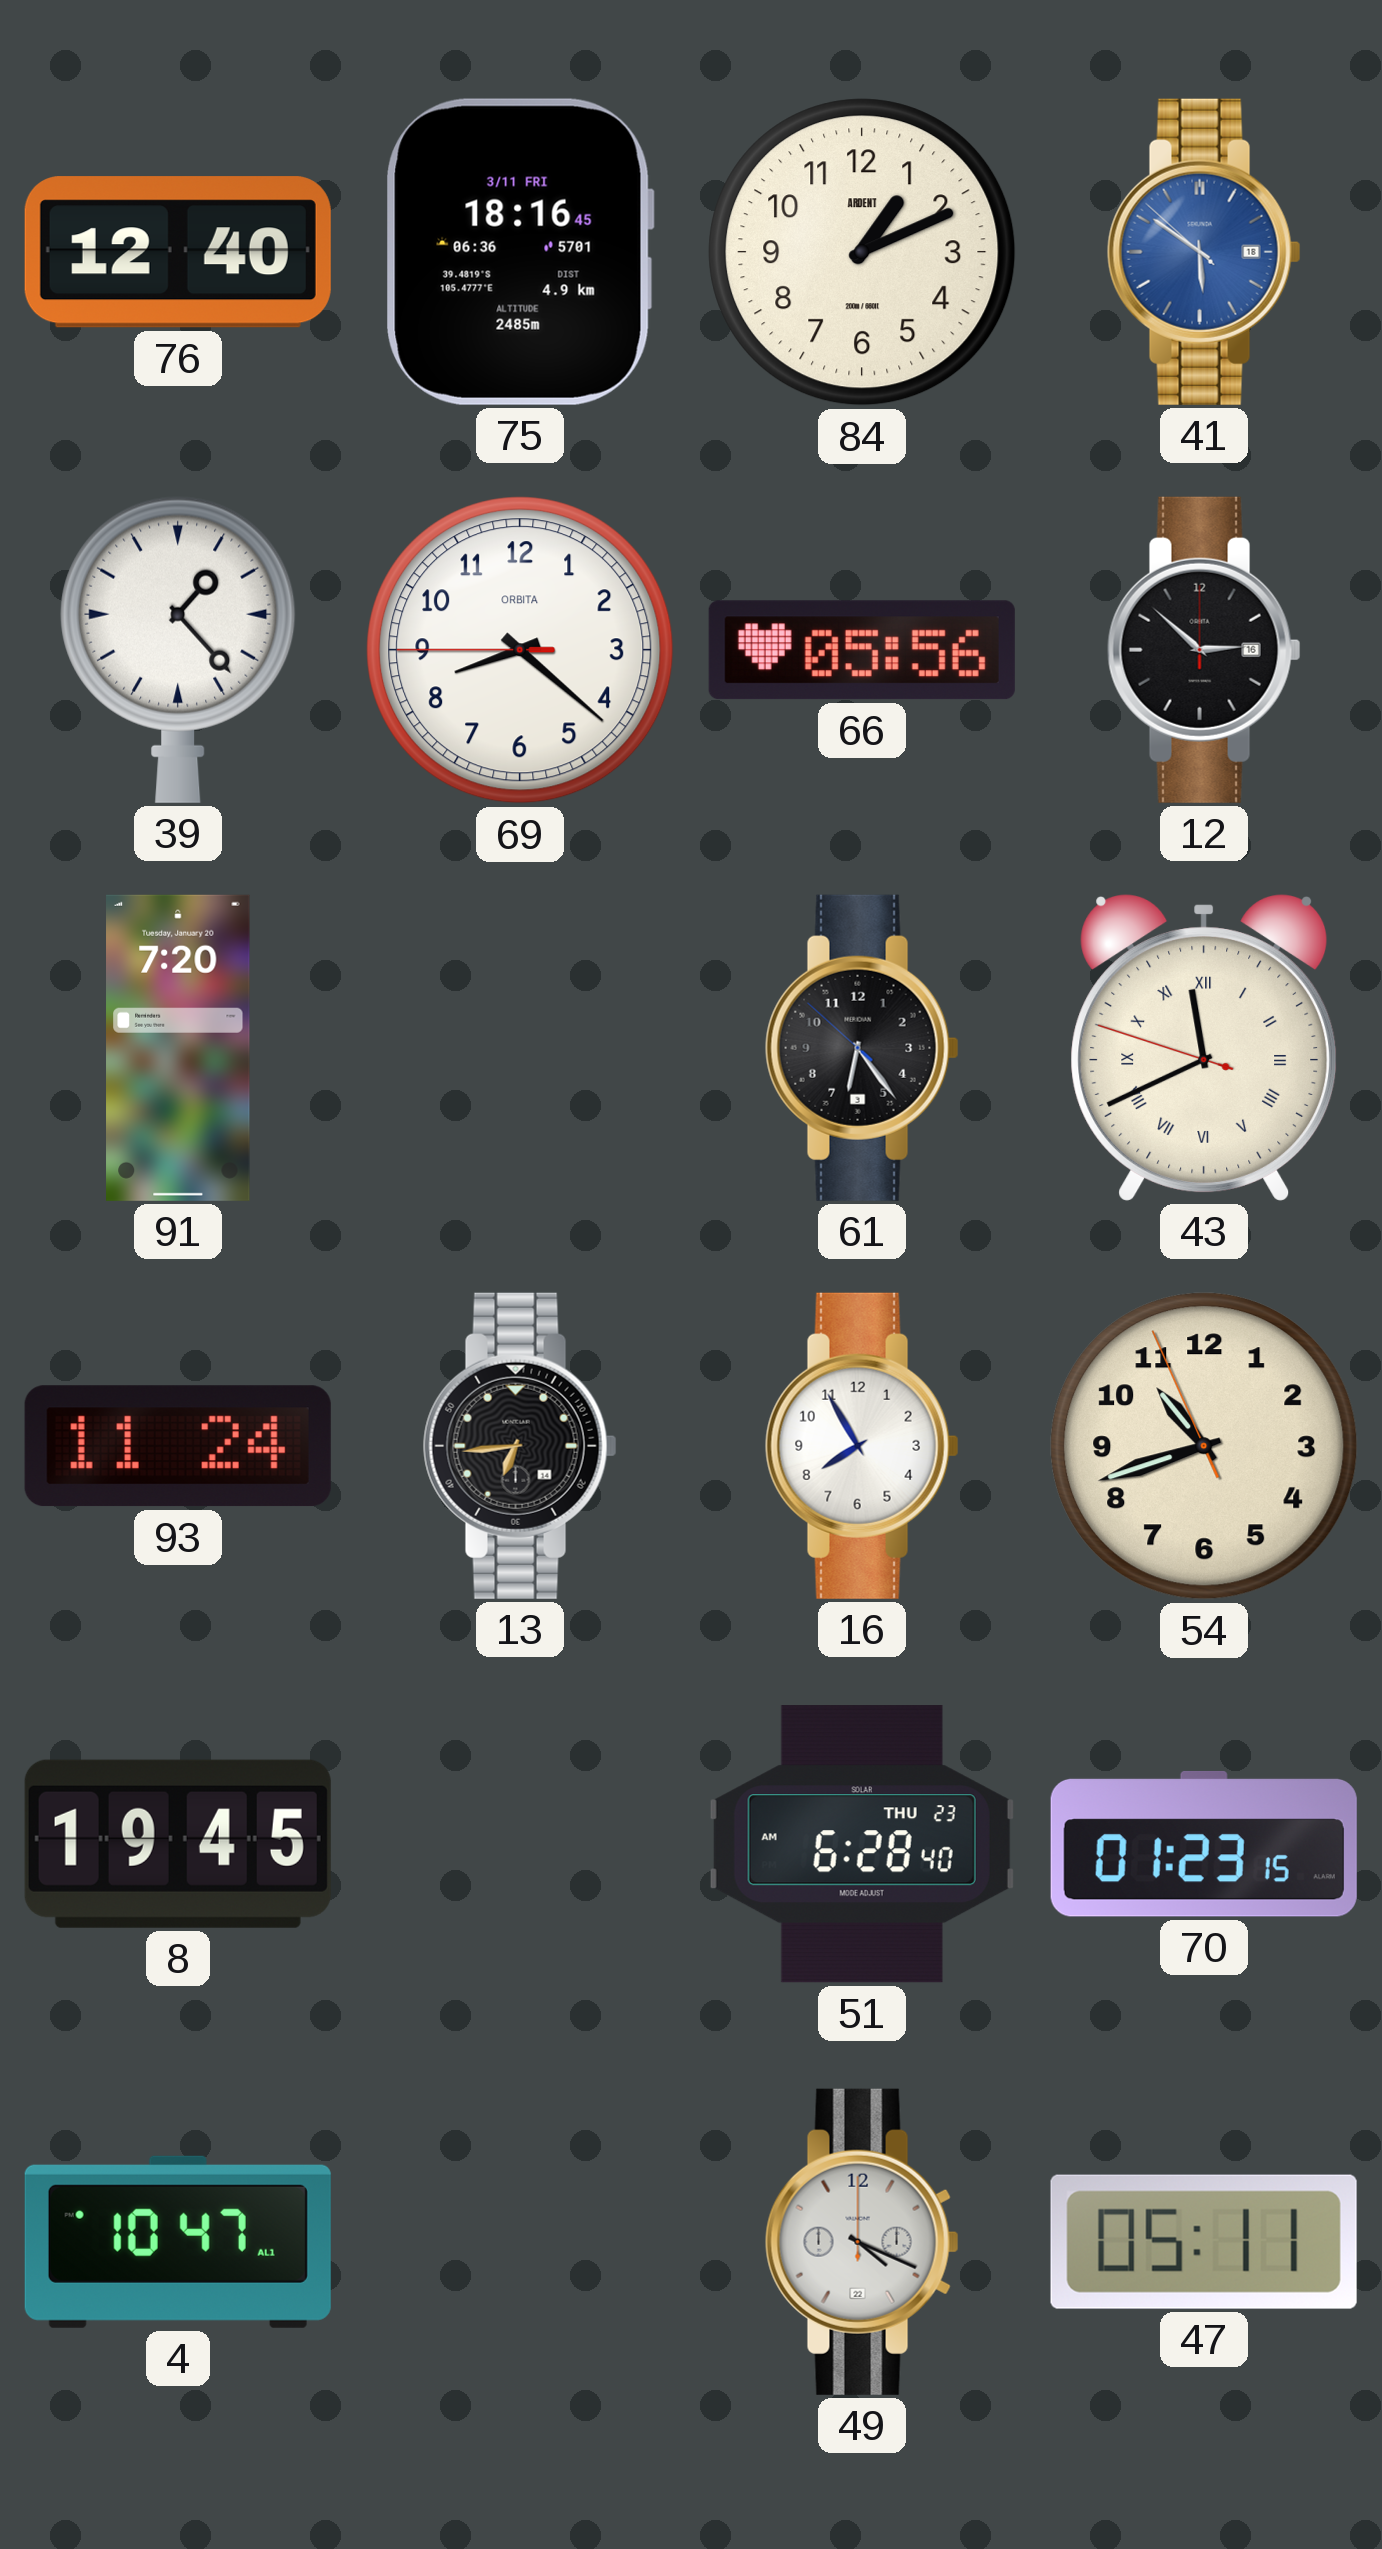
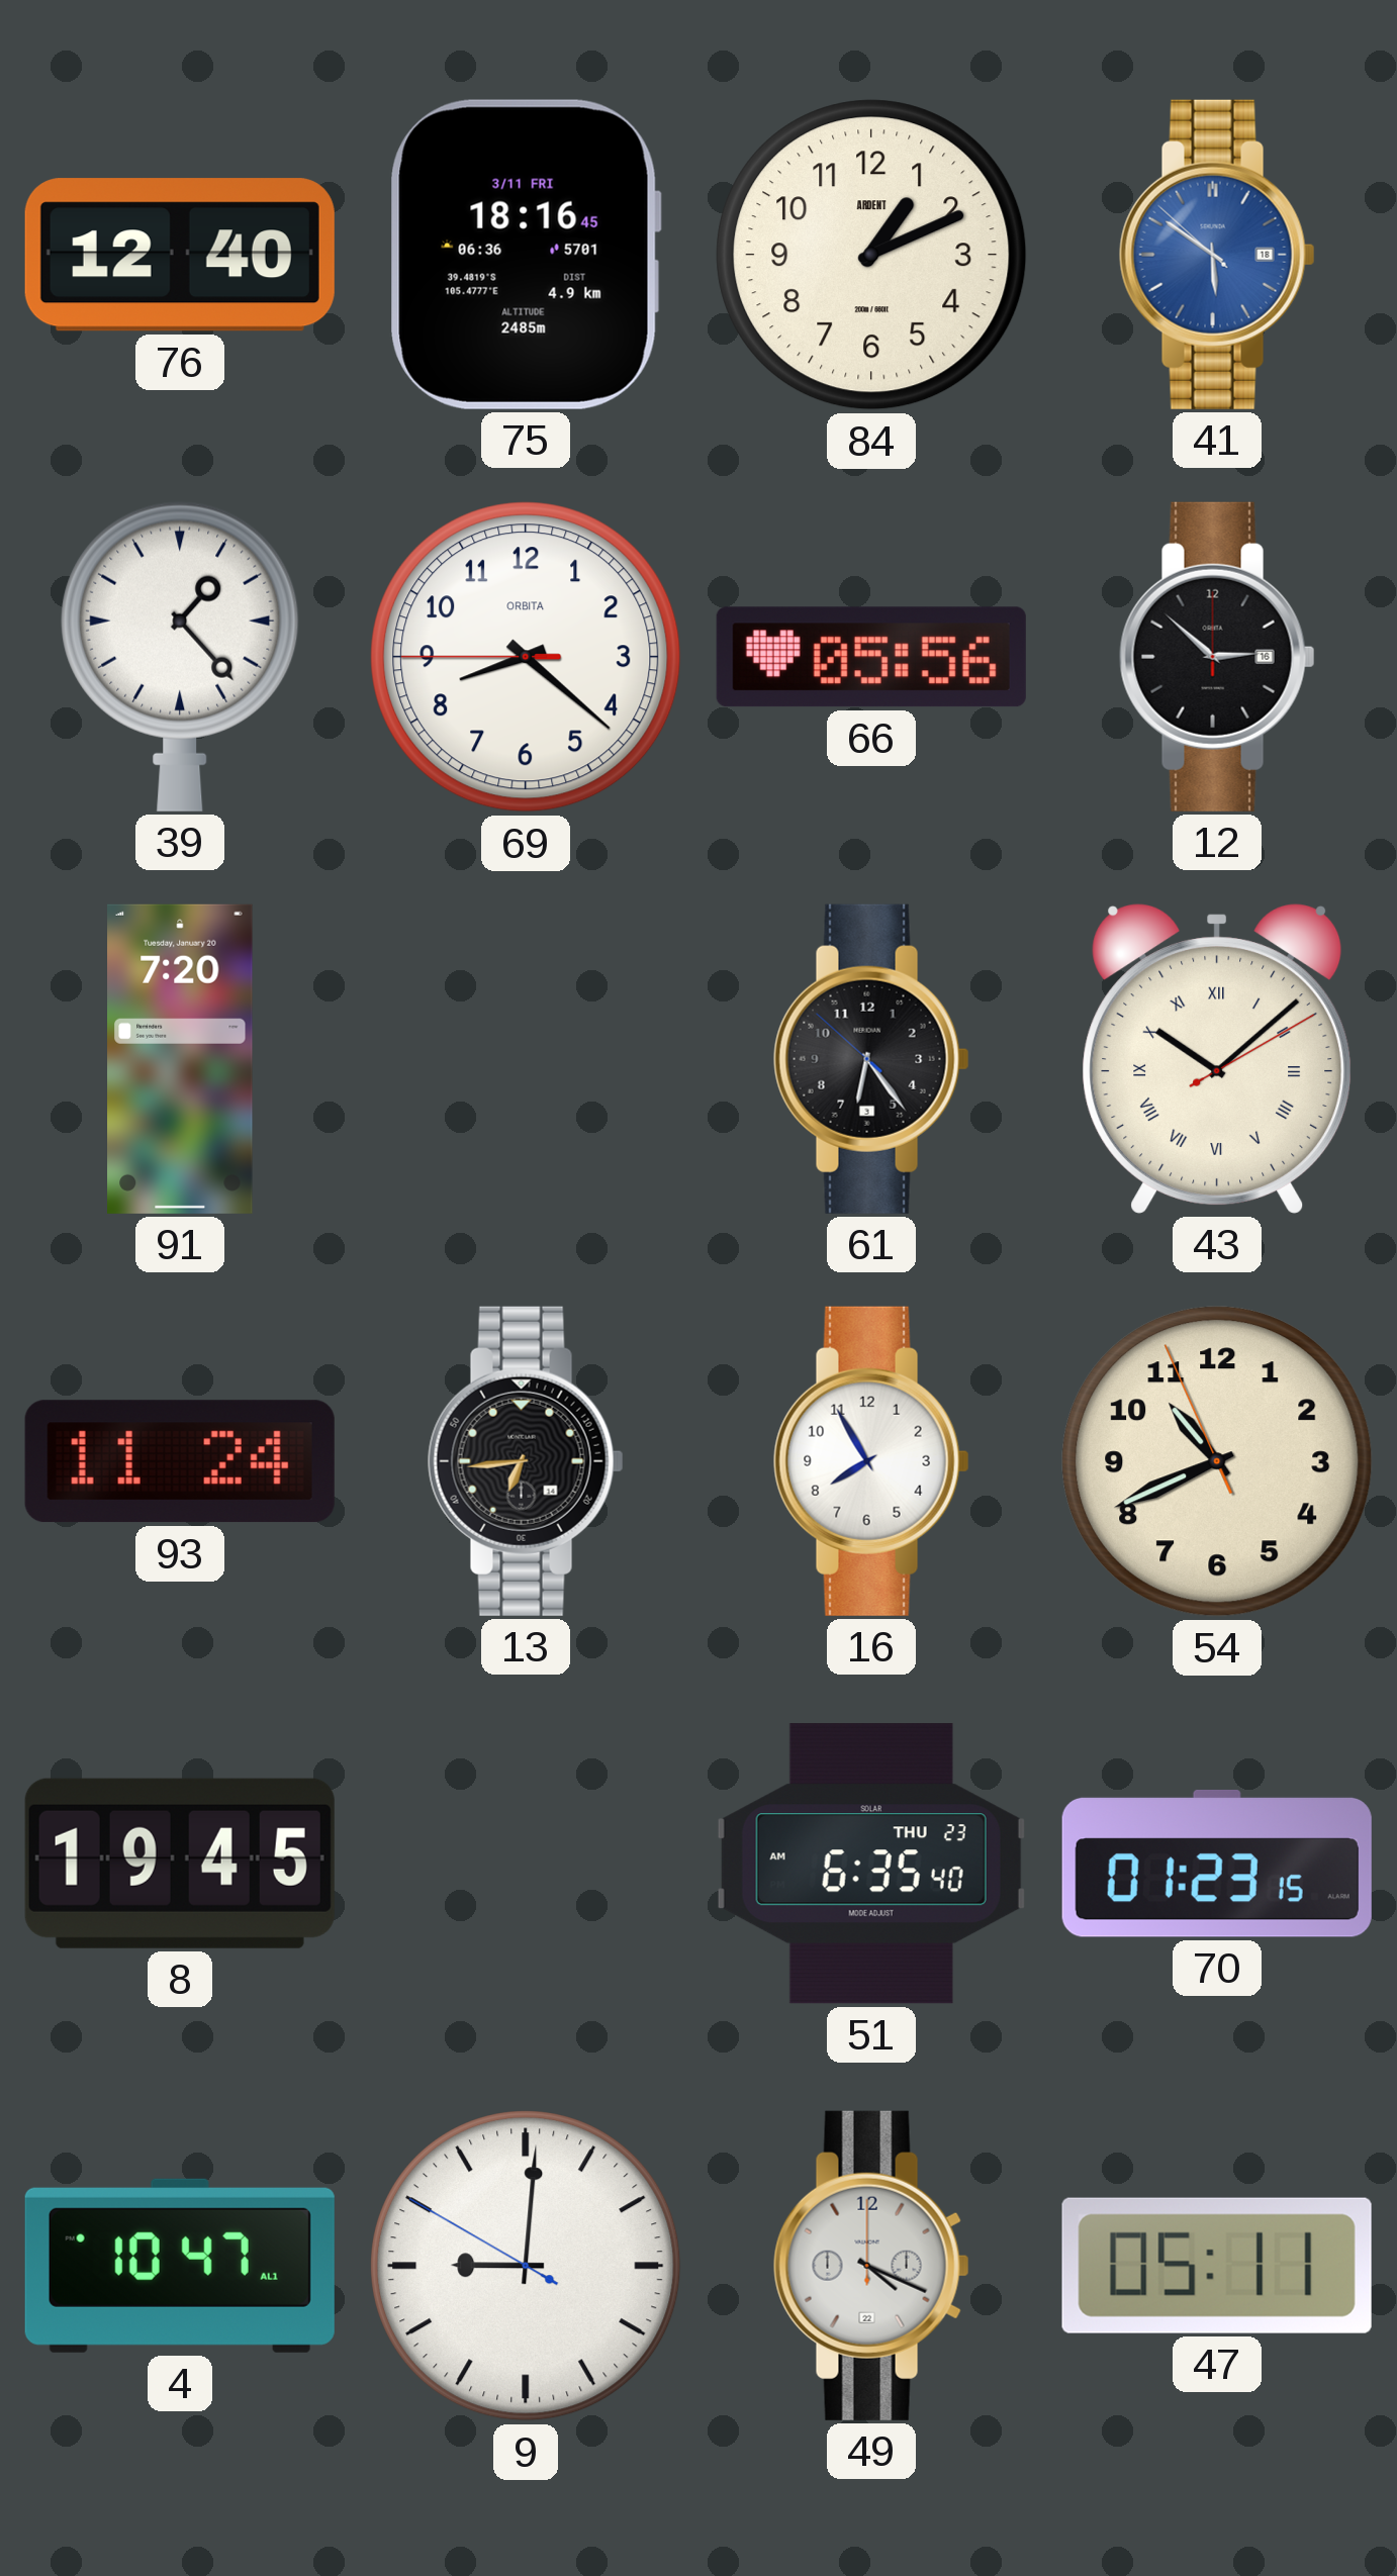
43: 11:40 -> 10:08
54: 10:41 -> 10:40
51: 6:28 -> 6:35
9: none -> 9:00
